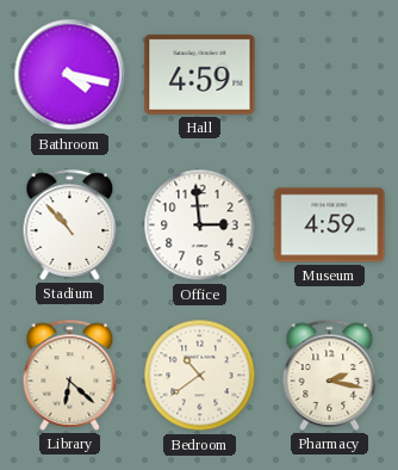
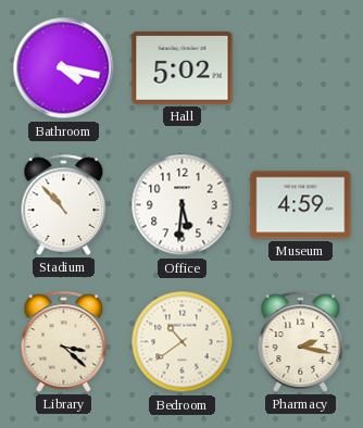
Hall: 4:59 -> 5:02
Office: 2:59 -> 5:31
Library: 6:22 -> 3:22
